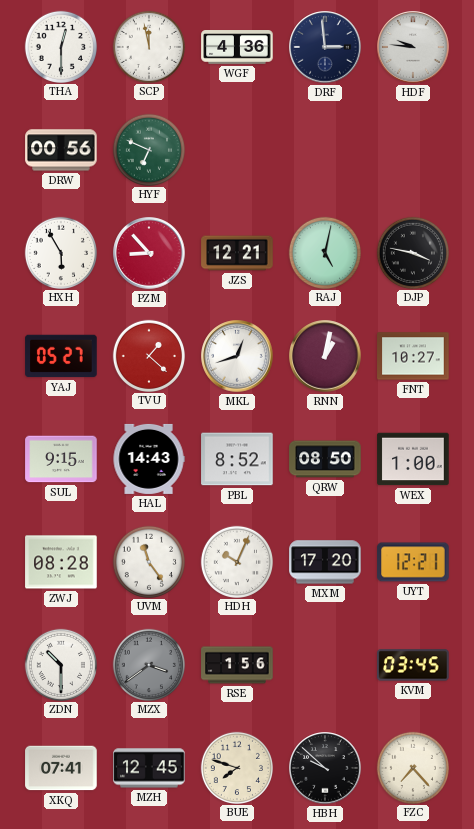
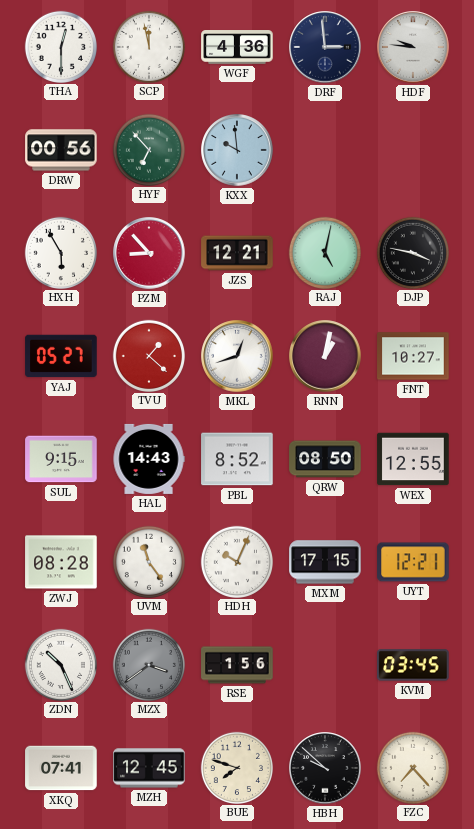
HYF: 6:49 -> 6:53
KXX: none -> 9:59
WEX: 1:00 -> 12:55
MXM: 17:20 -> 17:15
ZDN: 10:30 -> 10:26
